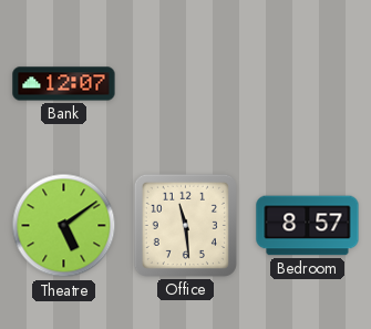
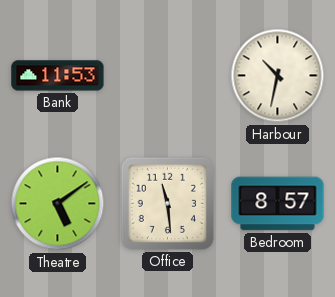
Bank: 12:07 -> 11:53
Harbour: none -> 10:32
